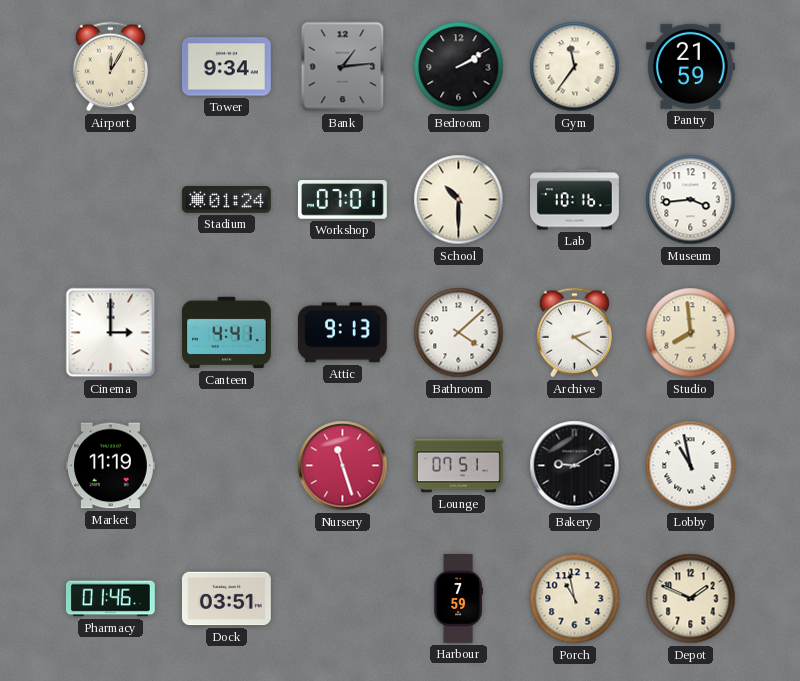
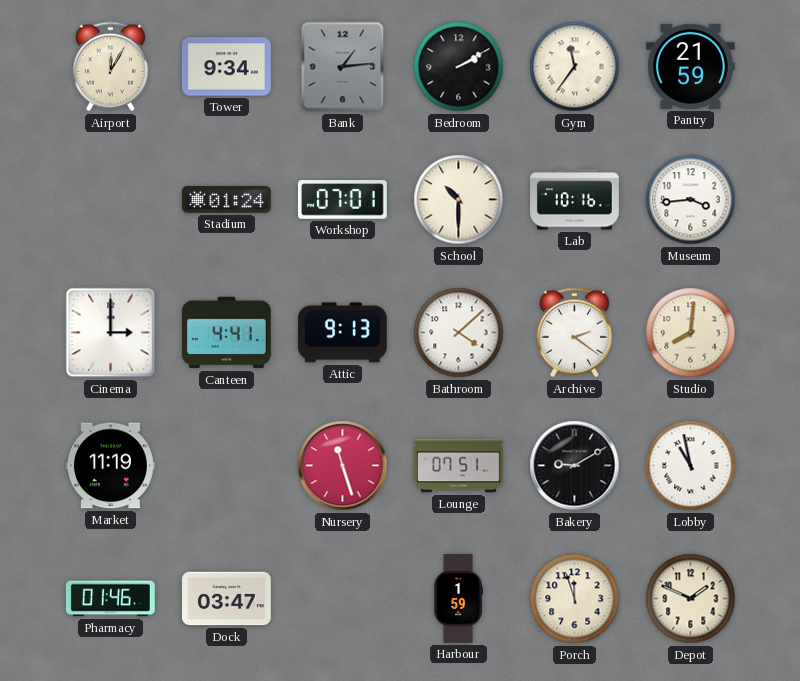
Studio: 7:59 -> 8:01
Dock: 03:51 -> 03:47
Harbour: 7:59 -> 1:59
Porch: 10:58 -> 11:57
